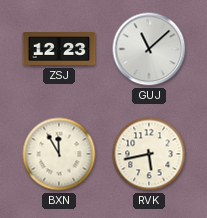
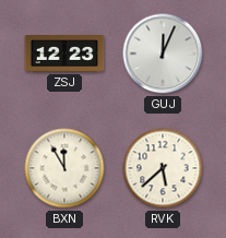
GUJ: 11:08 -> 12:04
RVK: 5:43 -> 5:38
